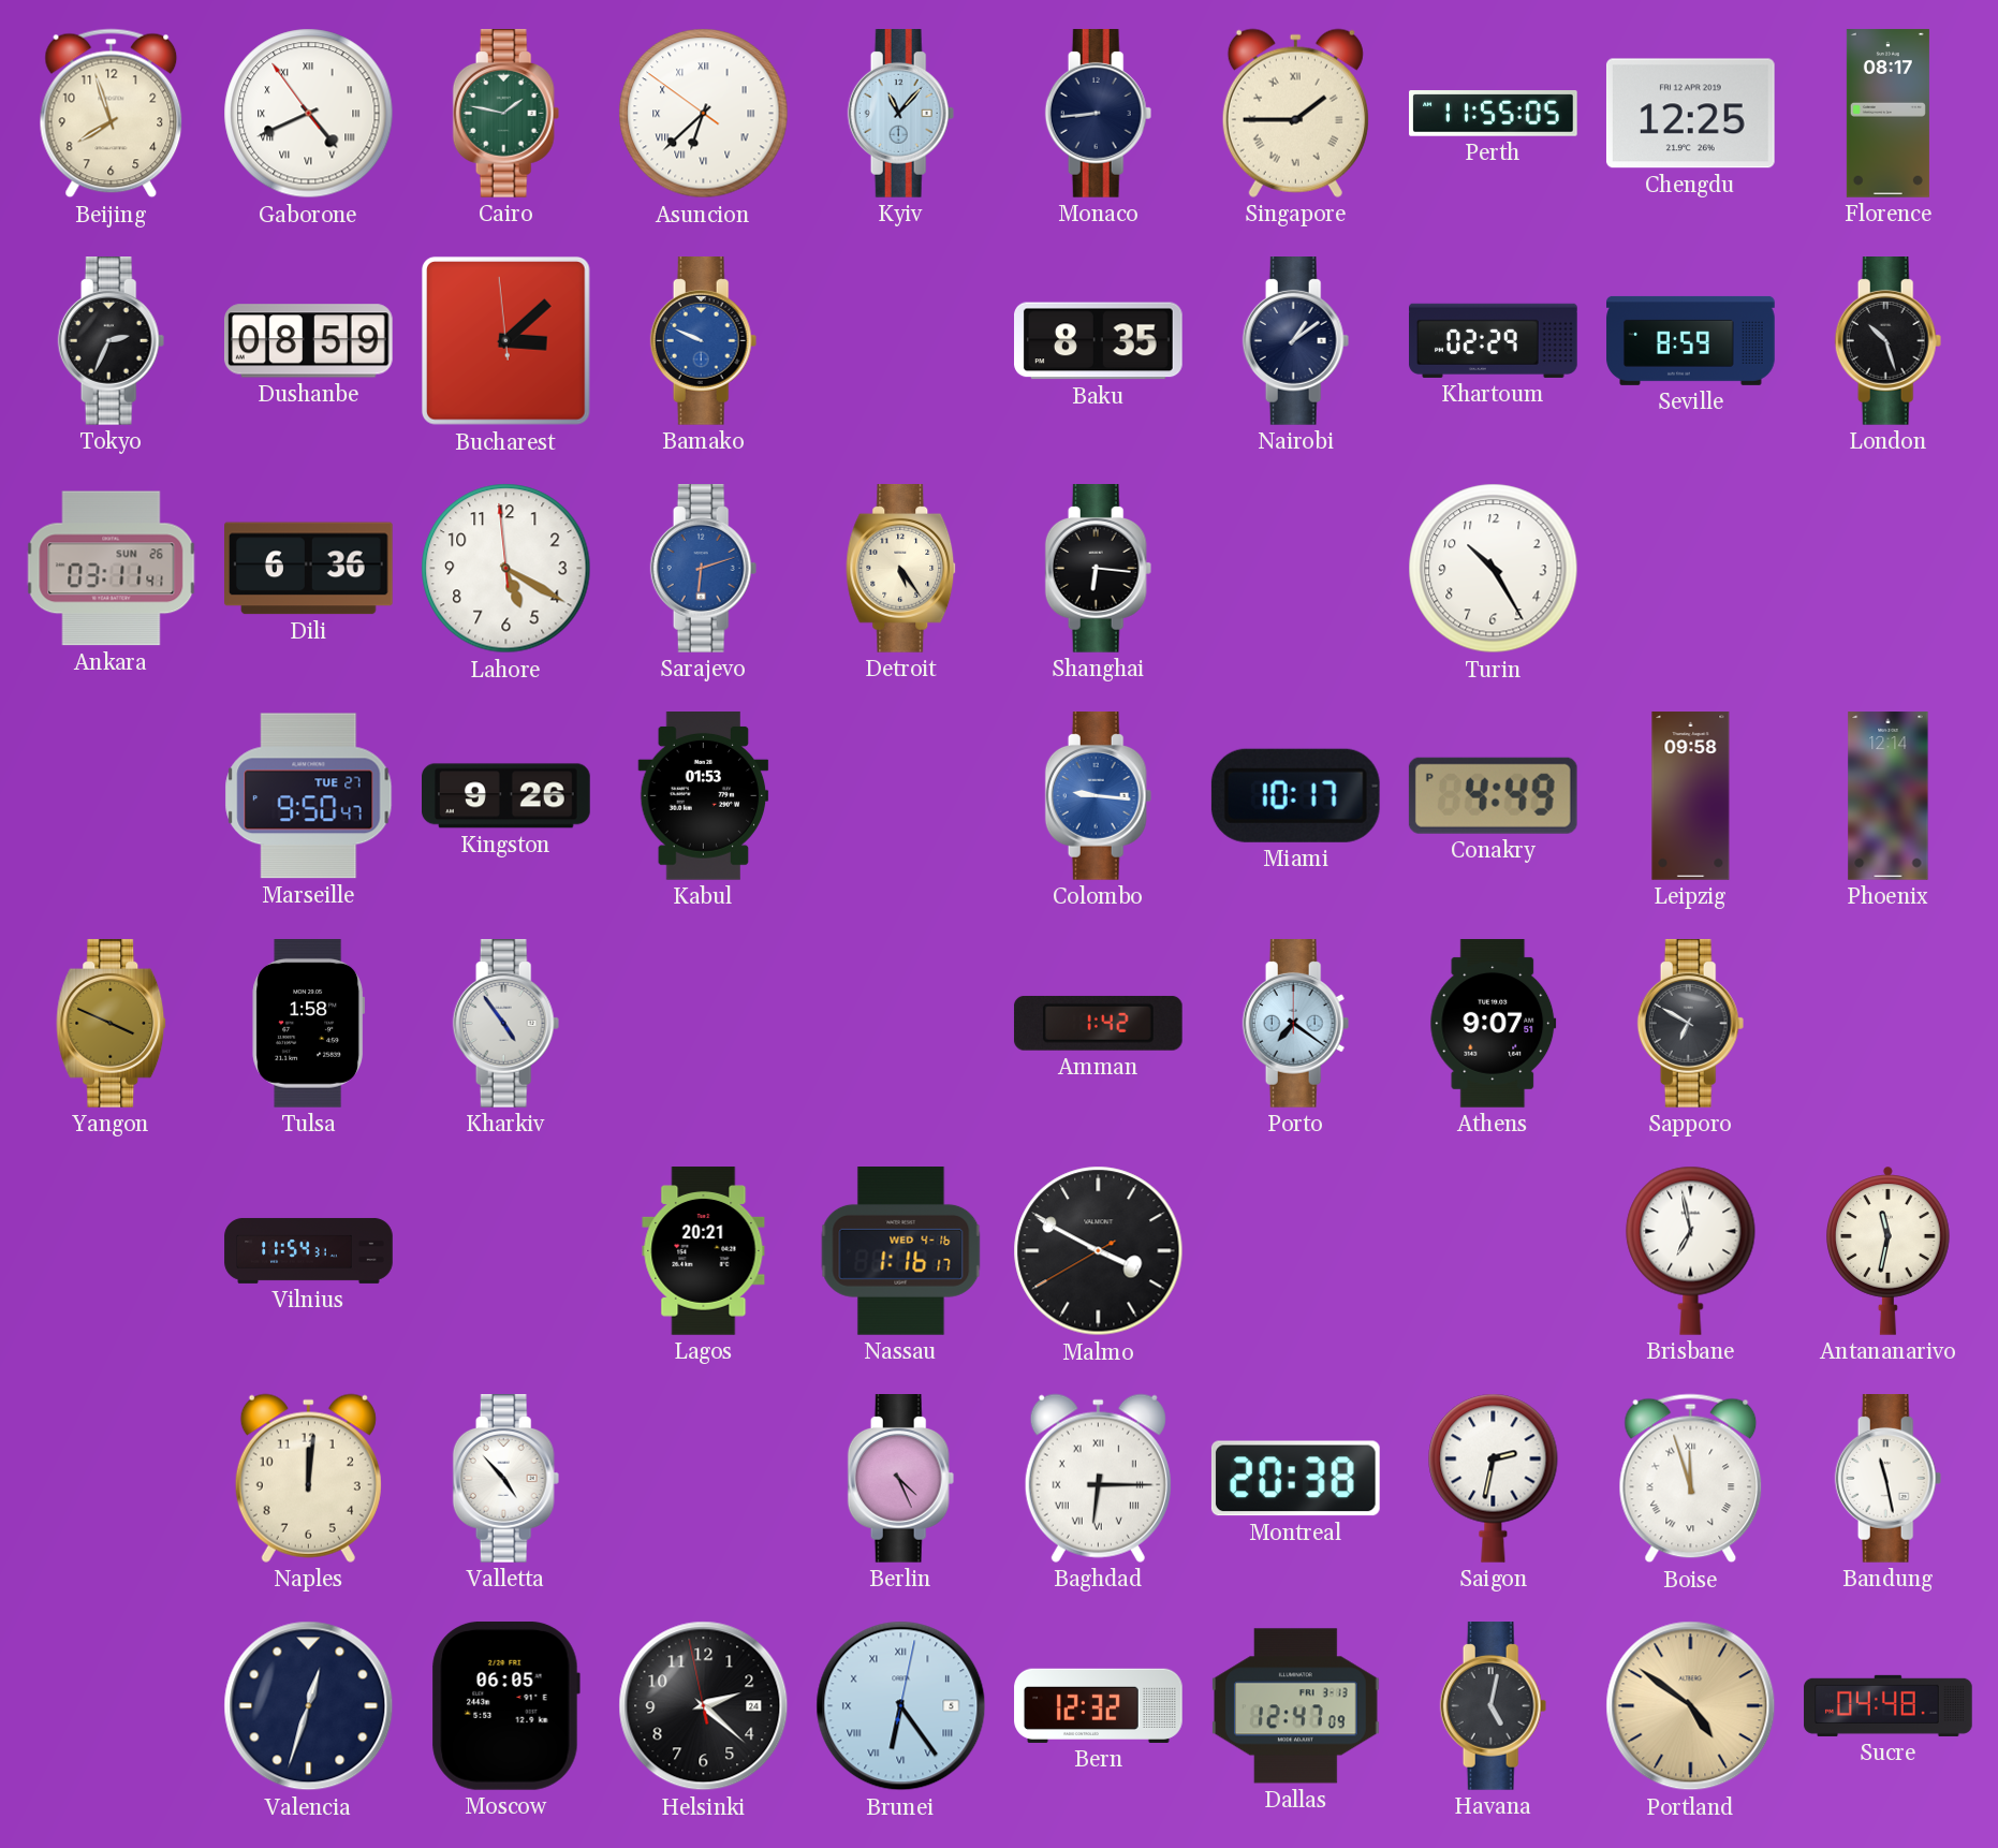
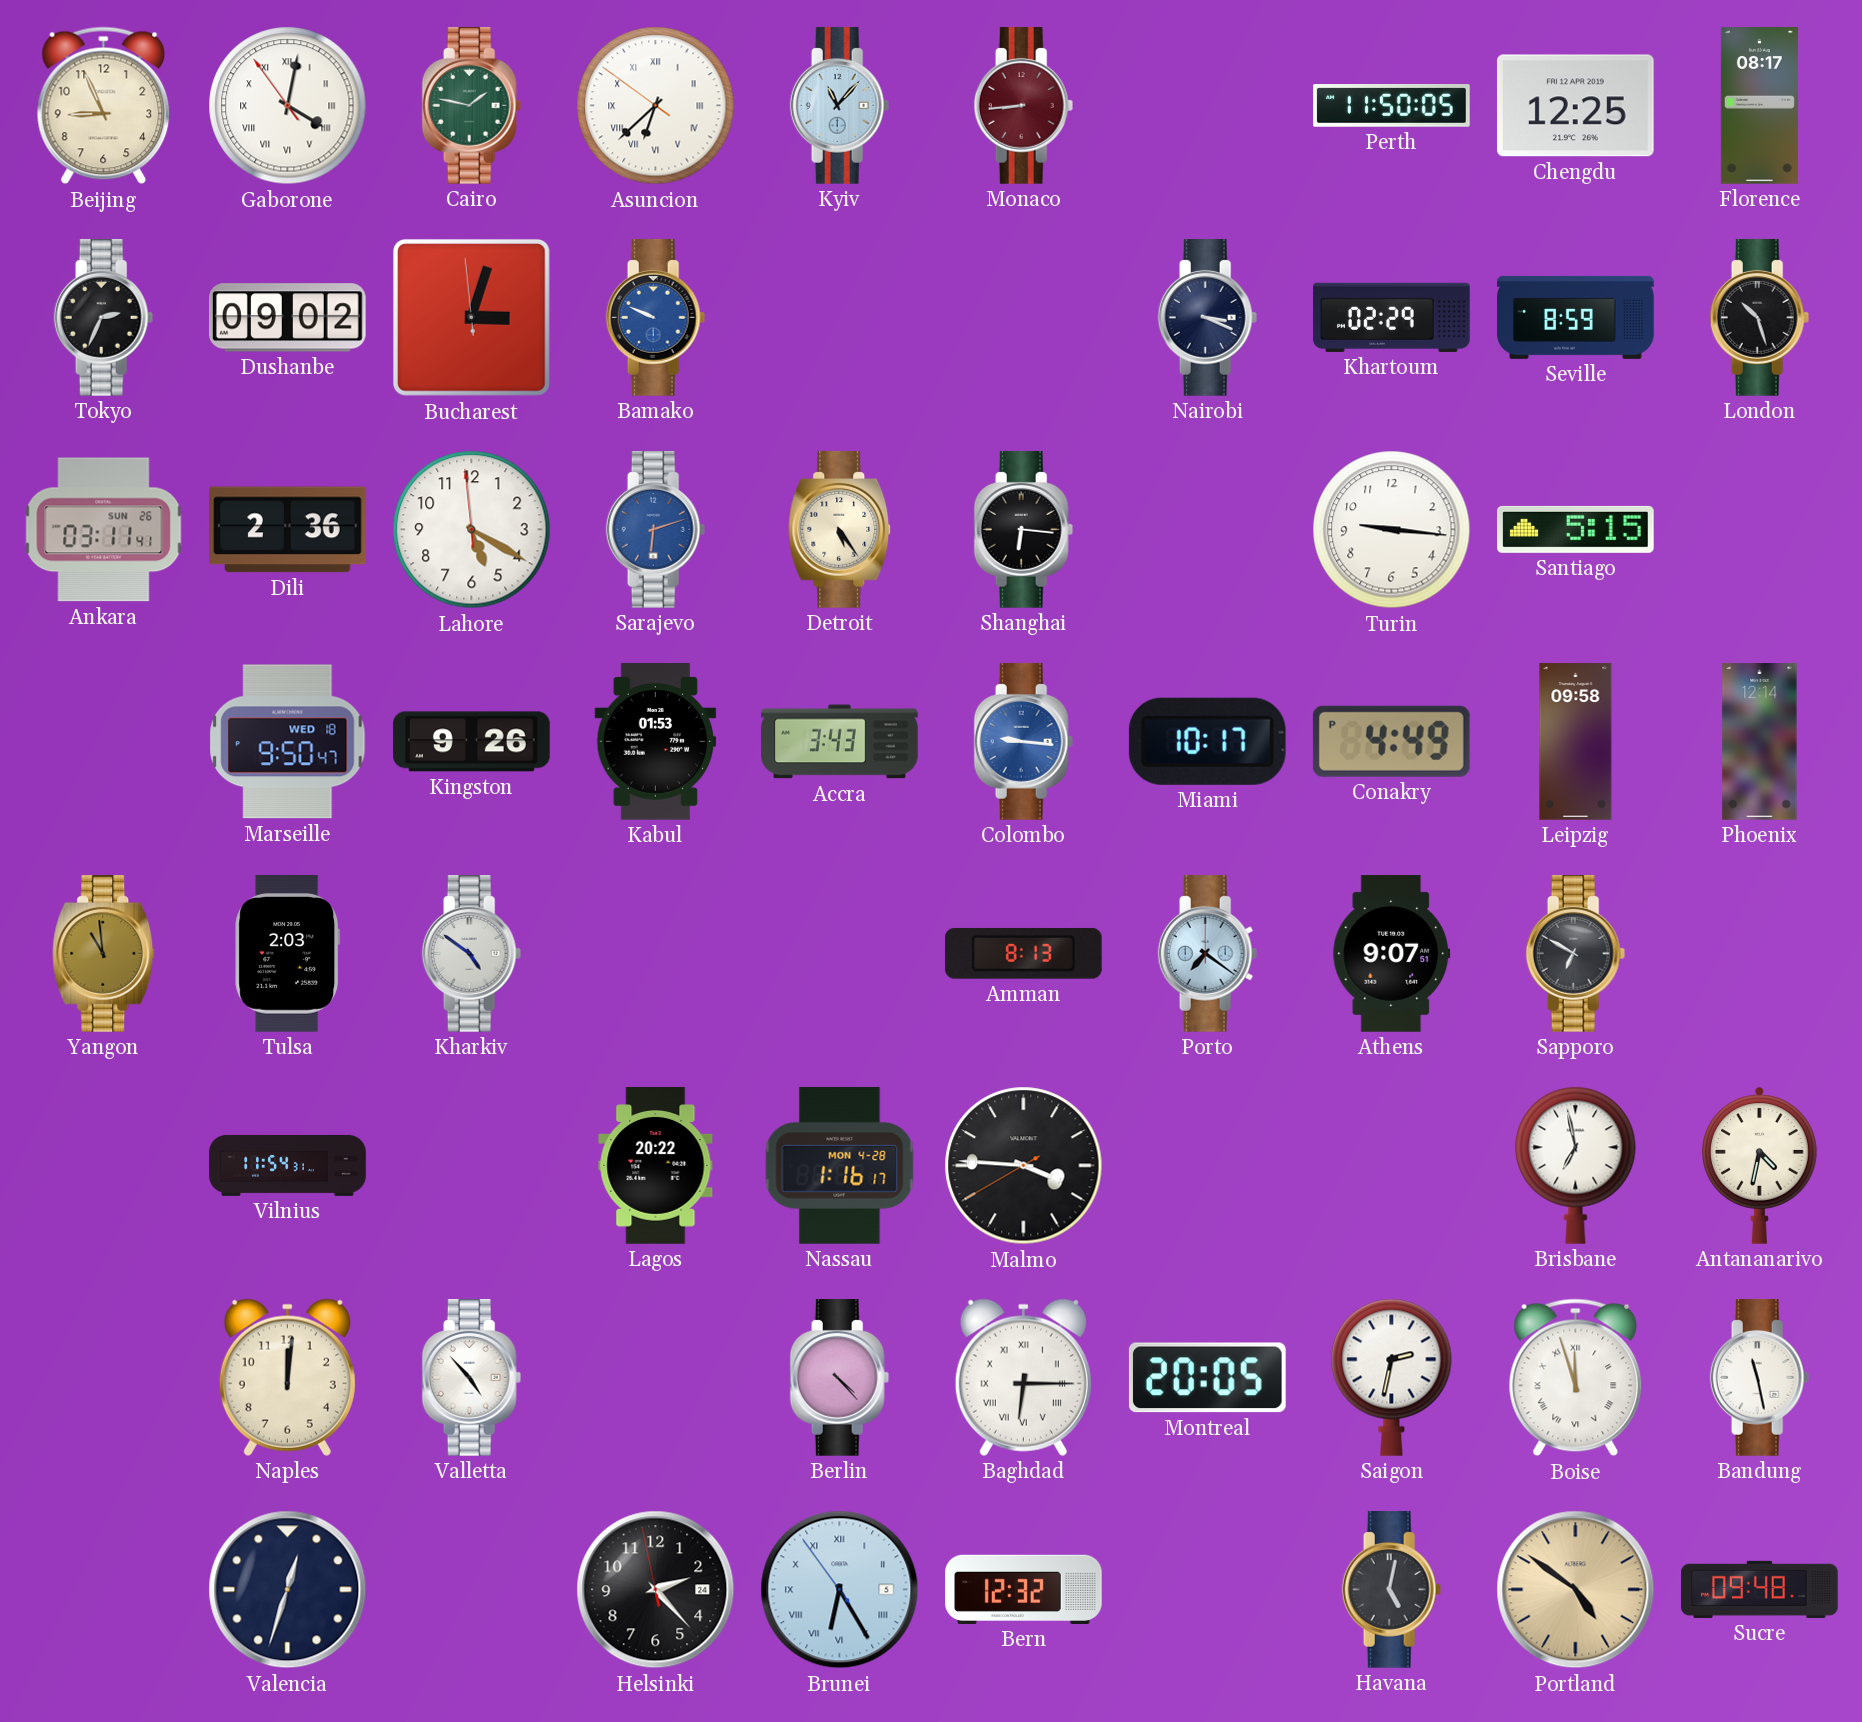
Beijing: 7:57 -> 8:56
Gaborone: 4:40 -> 4:01
Monaco dial: navy -> burgundy
Singapore: 1:45 -> none
Perth: 11:55 -> 11:50
Dushanbe: 08:59 -> 09:02
Bucharest: 3:07 -> 3:02
Baku: 8:35 -> none
Nairobi: 1:09 -> 3:19
Dili: 6:36 -> 2:36
Turin: 10:25 -> 9:16
Santiago: none -> 5:15
Marseille date: TUE 27 -> WED 18
Accra: none -> 3:43
Yangon: 3:49 -> 10:59
Tulsa: 1:58 -> 2:03
Kharkiv: 4:54 -> 4:51
Amman: 1:42 -> 8:13
Lagos: 20:21 -> 20:22
Nassau date: WED 4-16 -> MON 4-28
Malmo: 3:49 -> 3:45
Antananarivo: 11:32 -> 4:32
Berlin: 4:26 -> 4:23
Montreal: 20:38 -> 20:05
Moscow: 06:05 -> none
Helsinki: 2:21 -> 2:22
Brunei: 6:24:02 -> 6:24:54
Dallas: 12:47 -> none
Sucre: 04:48 -> 09:48
